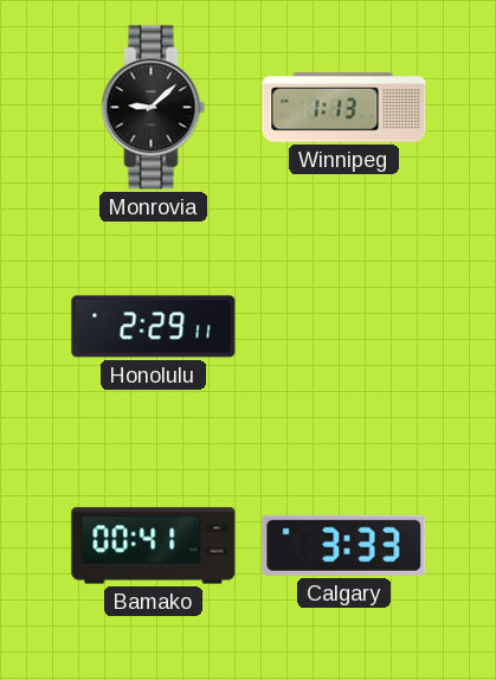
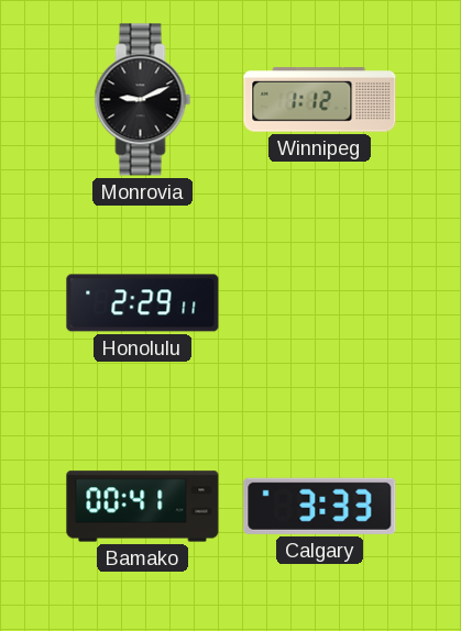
Monrovia: 9:08 -> 9:11
Winnipeg: 1:13 -> 1:12
